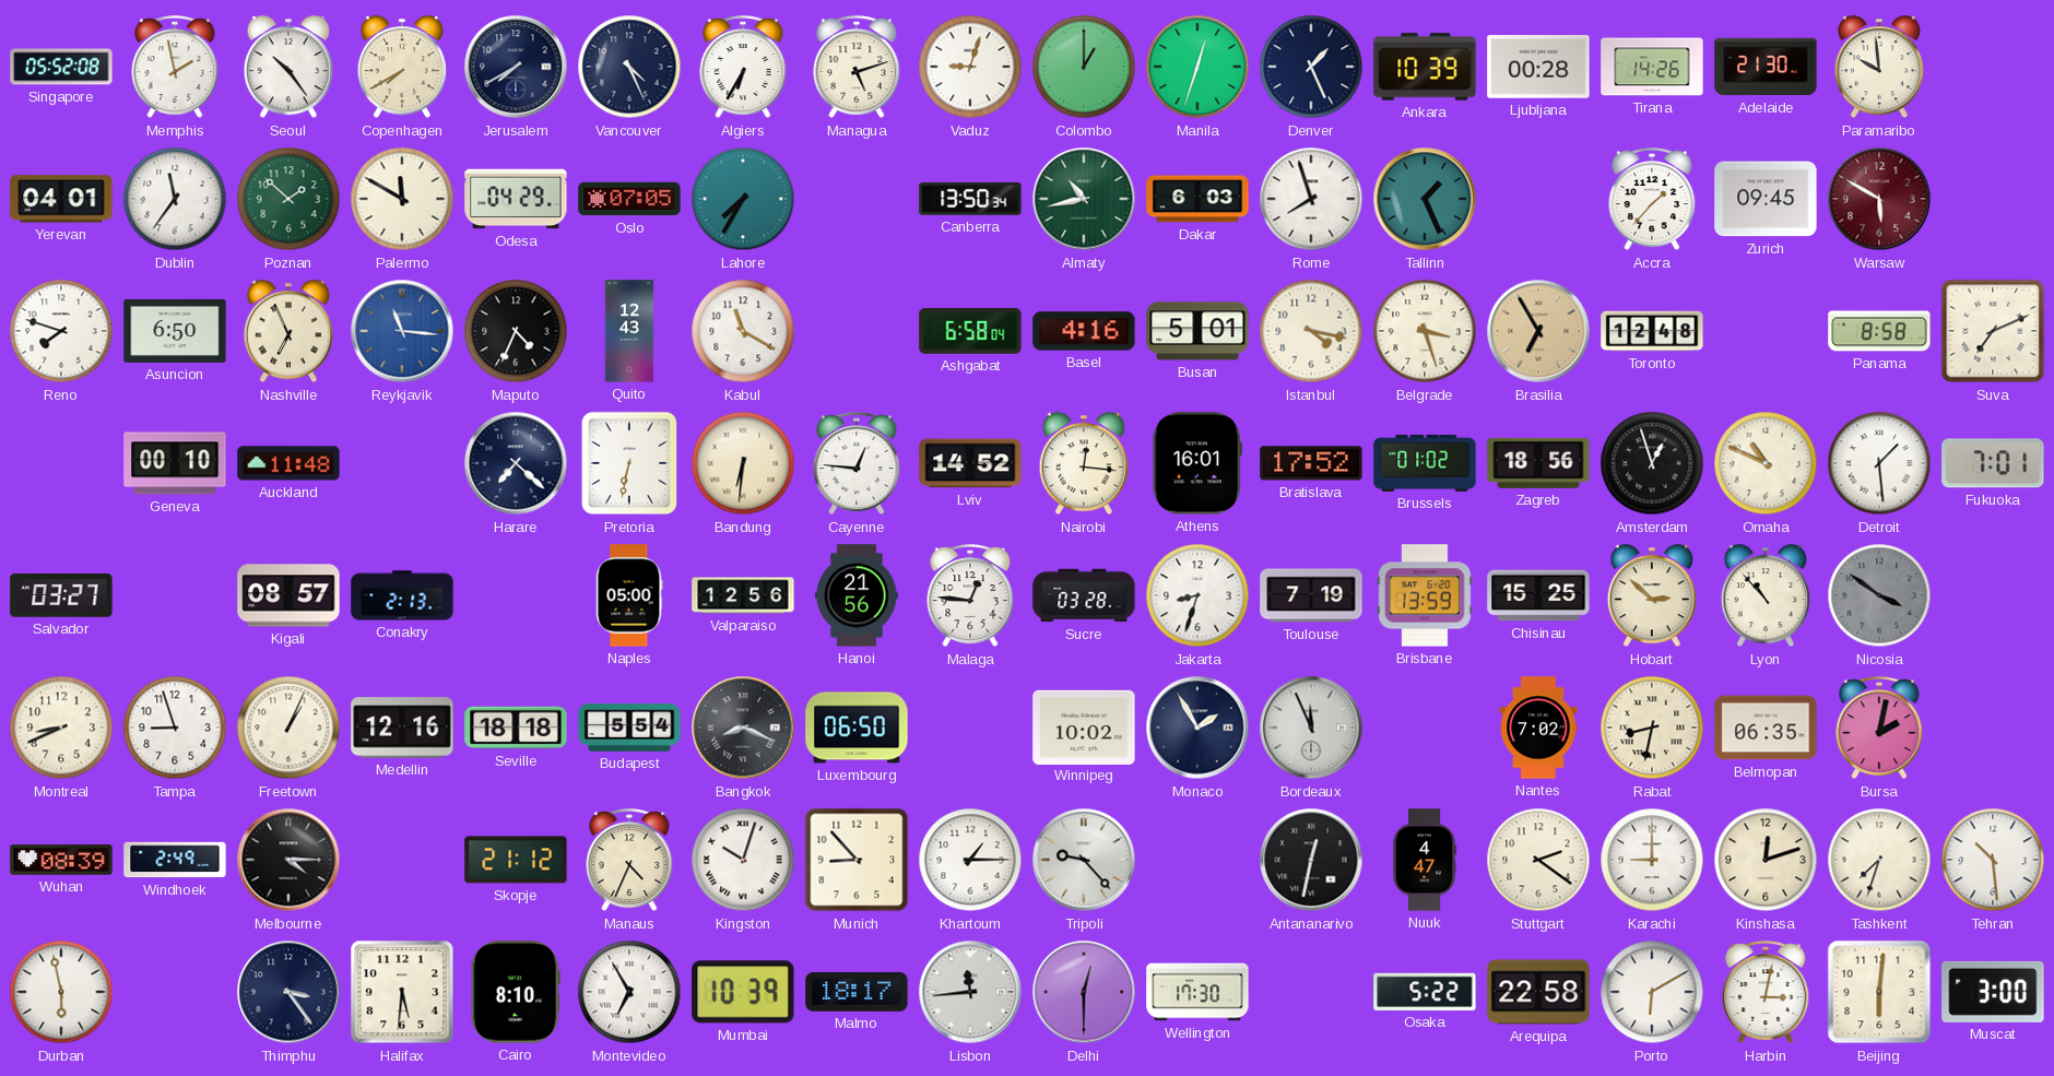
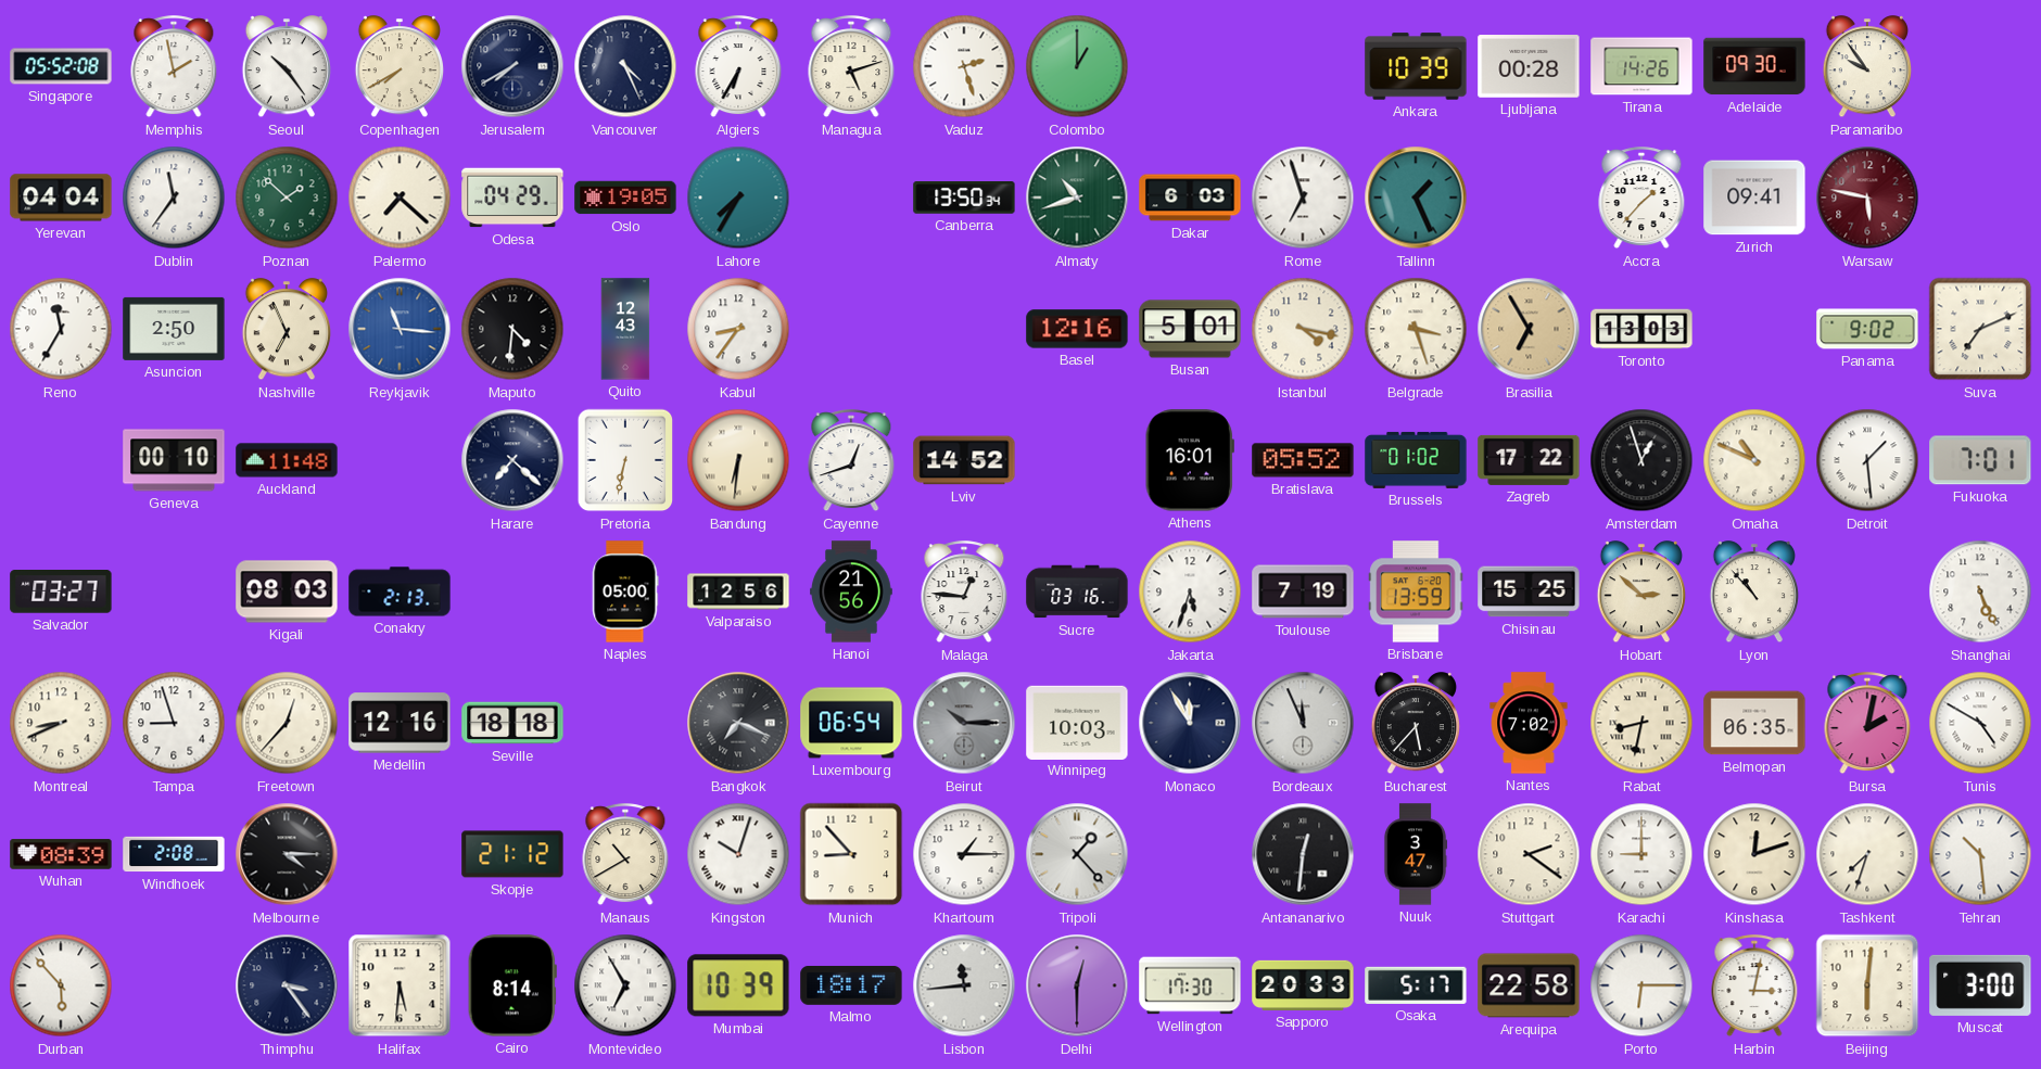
Vaduz: 9:03 -> 2:27
Manila: 12:33 -> none
Denver: 1:26 -> none
Adelaide: 21:30 -> 09:30
Paramaribo: 9:59 -> 9:54
Yerevan: 04:01 -> 04:04
Palermo: 11:50 -> 7:22
Oslo: 07:05 -> 19:05
Almaty: 10:43 -> 10:42
Rome: 7:57 -> 6:57
Zurich: 09:45 -> 09:41
Warsaw: 5:50 -> 5:47
Reno: 7:48 -> 11:35
Asuncion: 6:50 -> 2:50
Maputo: 4:34 -> 4:31
Kabul: 11:20 -> 8:36
Ashgabat: 6:58 -> none
Basel: 4:16 -> 12:16
Toronto: 12:48 -> 13:03
Panama: 8:58 -> 9:02
Cayenne: 12:46 -> 12:42
Nairobi: 12:16 -> none
Bratislava: 17:52 -> 05:52
Zagreb: 18:56 -> 17:22
Kigali: 08:57 -> 08:03
Sucre: 03:28 -> 03:16
Jakarta: 8:33 -> 5:33
Nicosia: 3:51 -> none
Shanghai: none -> 5:26
Freetown: 1:04 -> 12:37
Budapest: 5:54 -> none
Bangkok: 8:19 -> 7:19
Luxembourg: 06:50 -> 06:54
Beirut: none -> 10:15
Winnipeg: 10:02 -> 10:03
Monaco: 1:55 -> 11:55
Bucharest: none -> 5:37
Tunis: none -> 4:50
Windhoek: 2:49 -> 2:08
Manaus: 4:34 -> 10:40
Tripoli: 9:23 -> 1:23
Antananarivo: 12:32 -> 12:31
Nuuk: 4:47 -> 3:47
Durban: 5:58 -> 5:53
Cairo: 8:10 -> 8:14
Sapporo: none -> 20:33
Osaka: 5:22 -> 5:17
Porto: 6:10 -> 6:15
